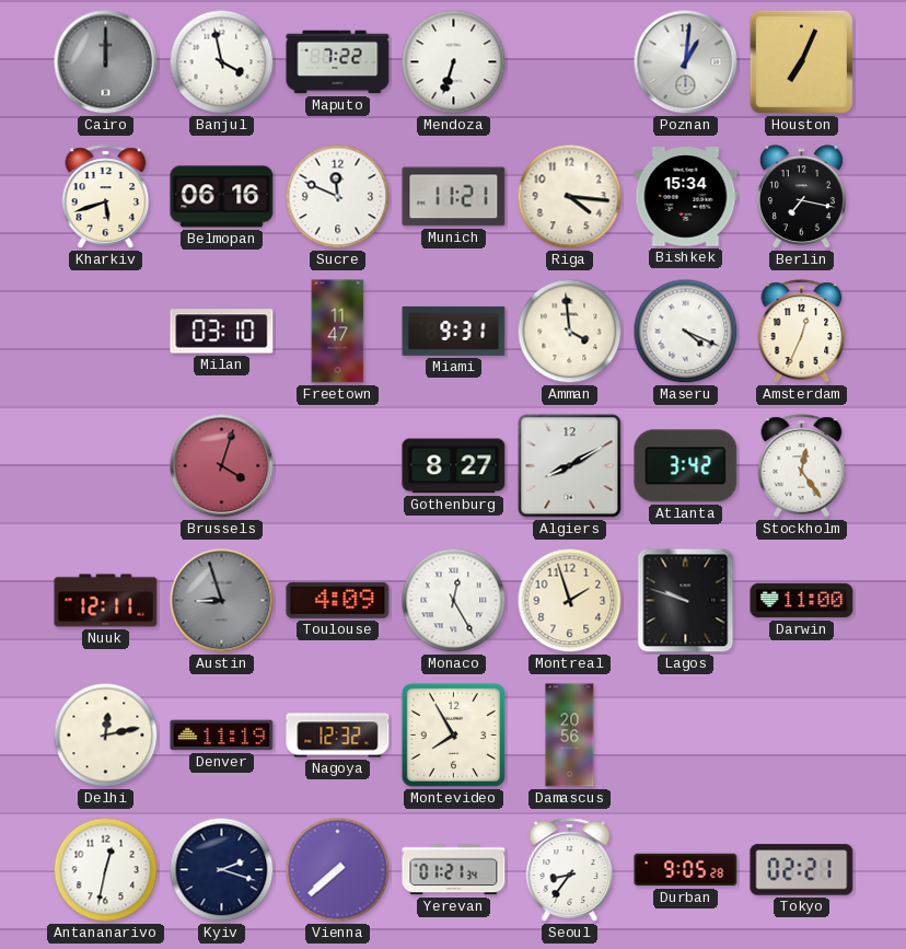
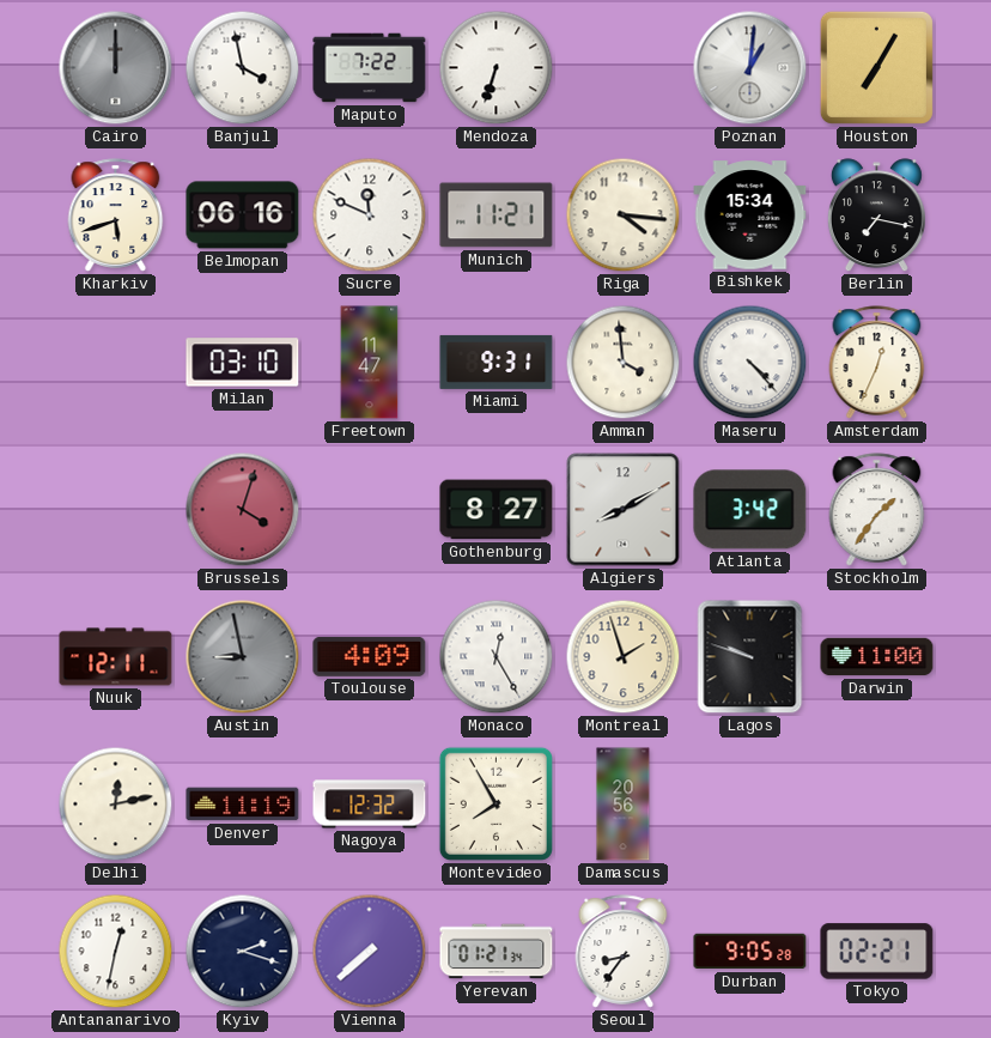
Houston: 7:04 -> 7:05
Maseru: 4:19 -> 4:23
Stockholm: 12:24 -> 1:36
Austin: 8:57 -> 8:58
